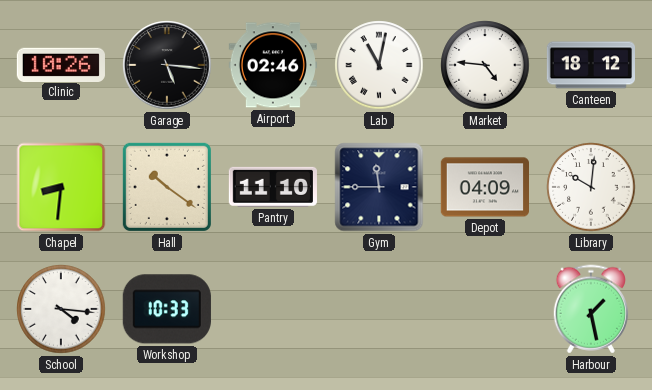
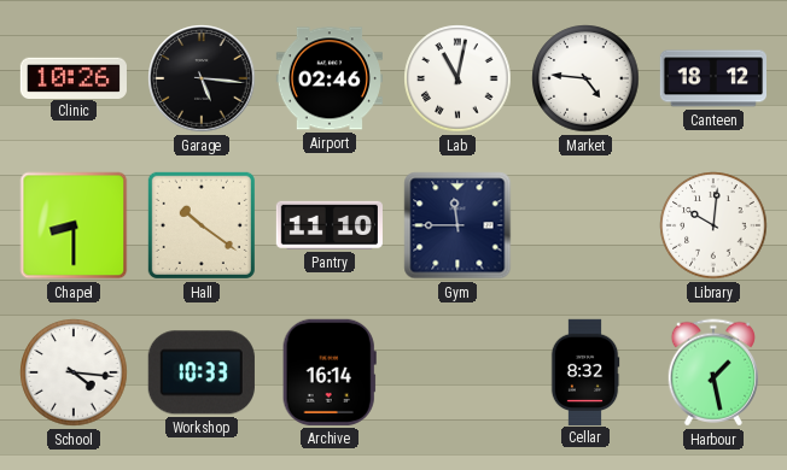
Chapel: 8:31 -> 8:30
Depot: 04:09 -> none
Archive: none -> 16:14
Cellar: none -> 8:32
